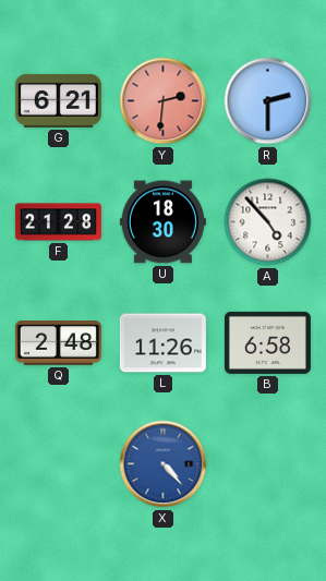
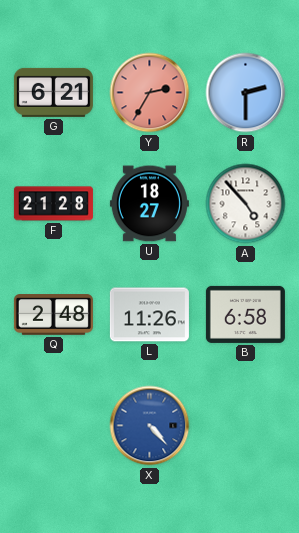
Y: 2:31 -> 2:35
U: 18:30 -> 18:27
